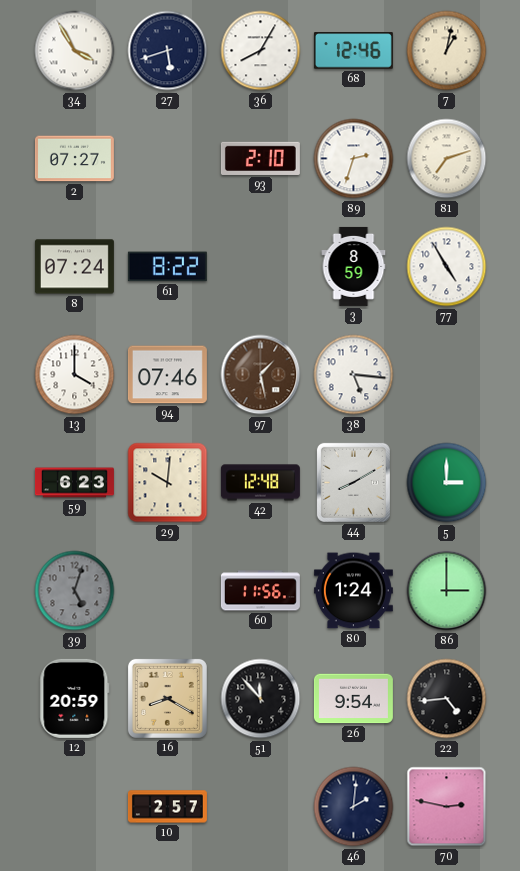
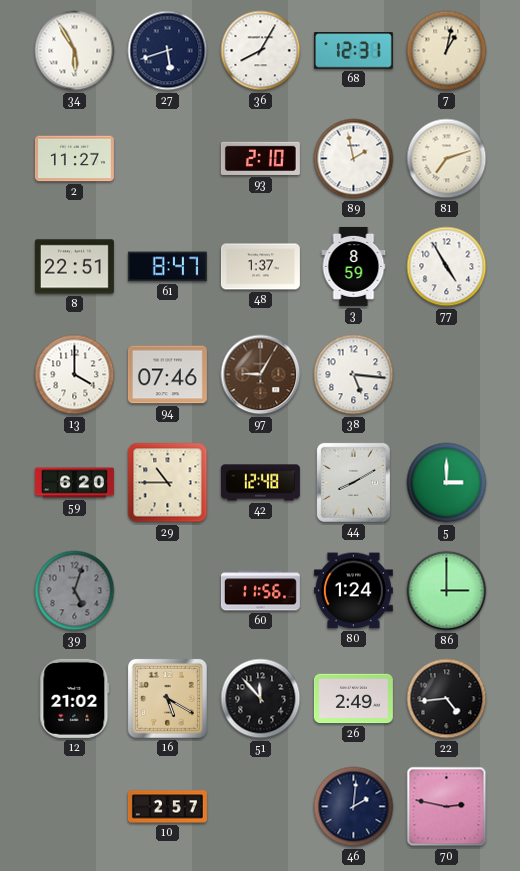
34: 3:55 -> 5:55
68: 12:46 -> 12:31
2: 07:27 -> 11:27
89: 2:33 -> 1:58
8: 07:24 -> 22:51
61: 8:22 -> 8:47
48: none -> 1:37
97: 1:28 -> 9:05
59: 6:23 -> 6:20
29: 10:01 -> 10:45
12: 20:59 -> 21:02
16: 8:20 -> 5:20
26: 9:54 -> 2:49
